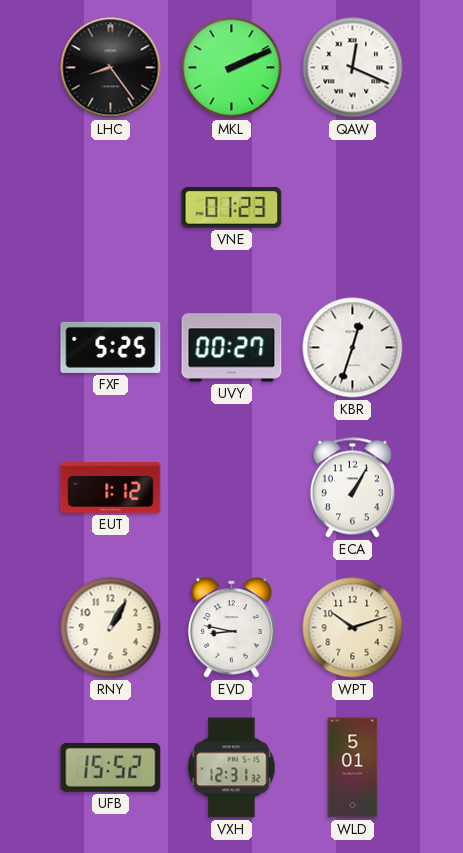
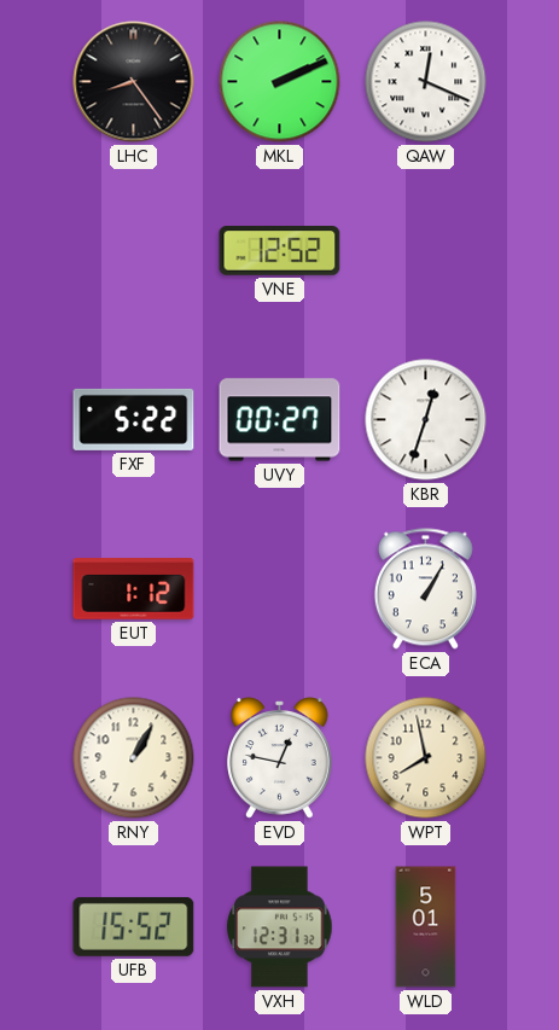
VNE: 01:23 -> 12:52
FXF: 5:25 -> 5:22
EVD: 8:47 -> 12:47
WPT: 10:12 -> 7:58
